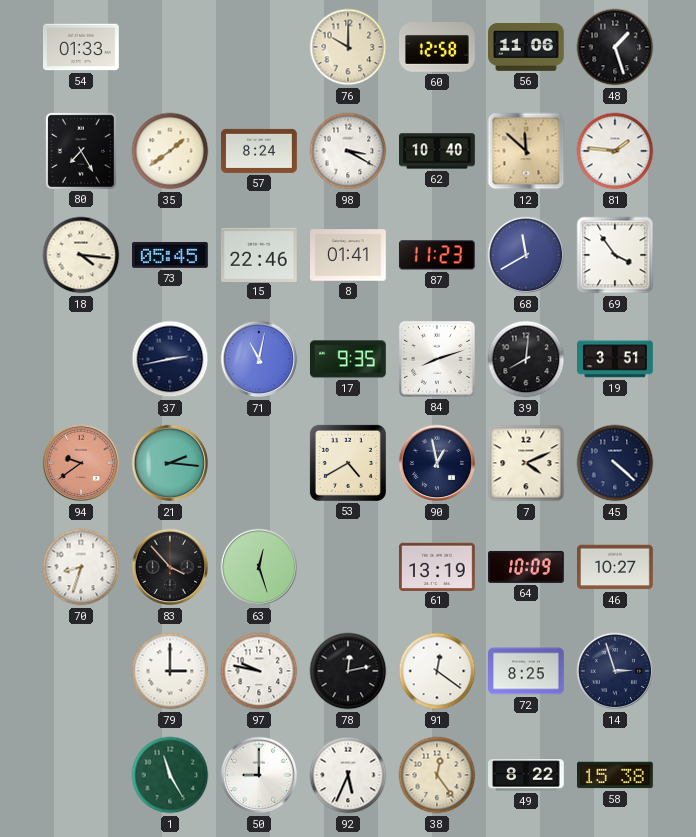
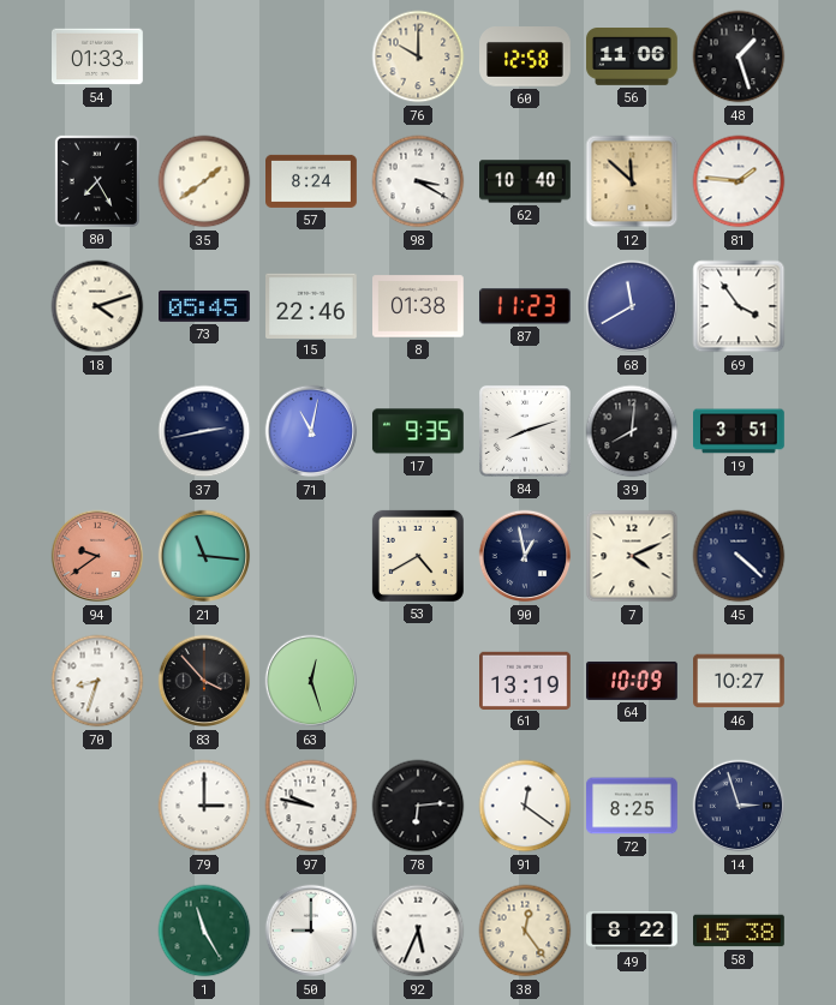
18: 4:16 -> 4:12
8: 01:41 -> 01:38
21: 2:16 -> 11:16
78: 12:13 -> 6:14
